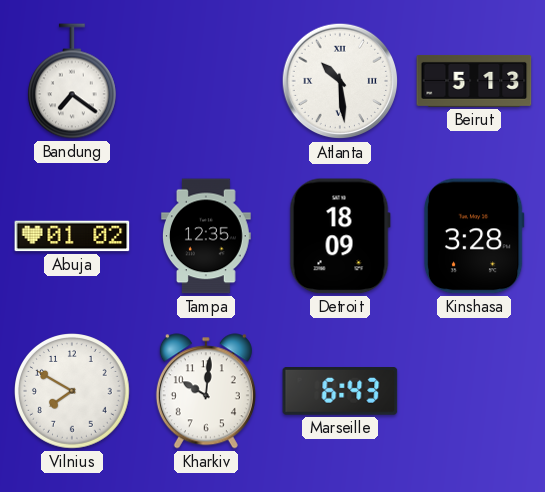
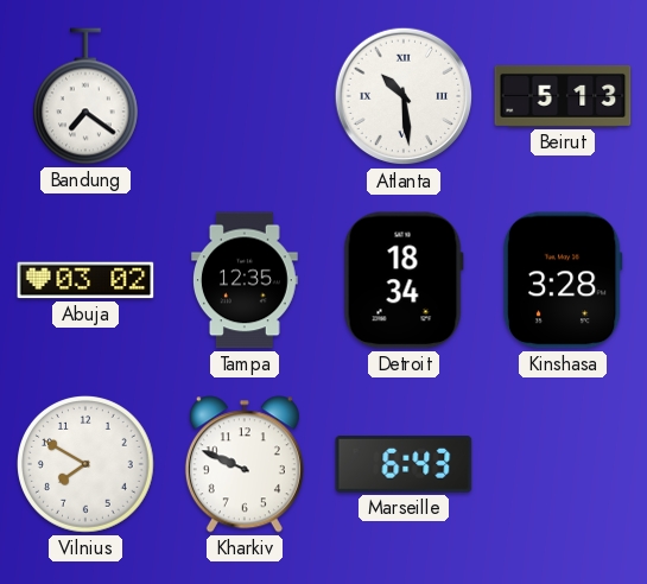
Abuja: 01:02 -> 03:02
Detroit: 18:09 -> 18:34
Kharkiv: 10:01 -> 9:49
